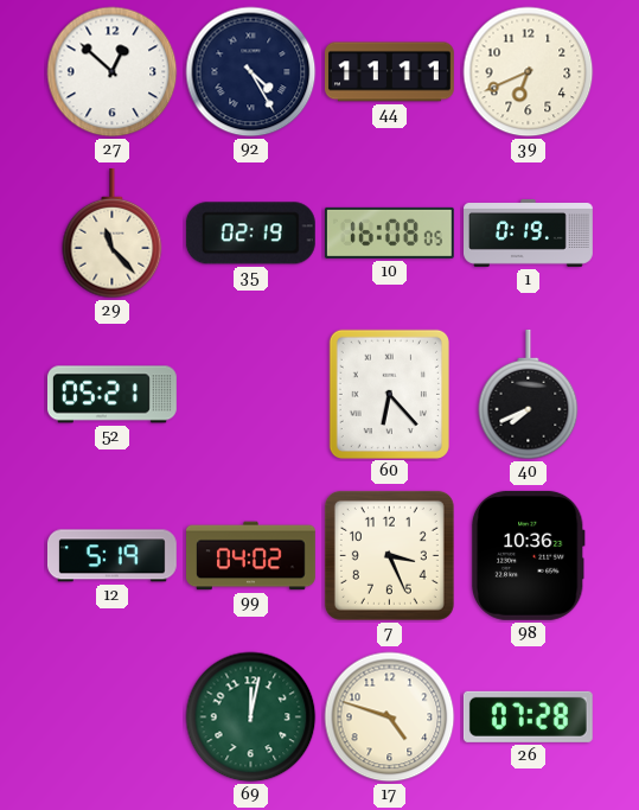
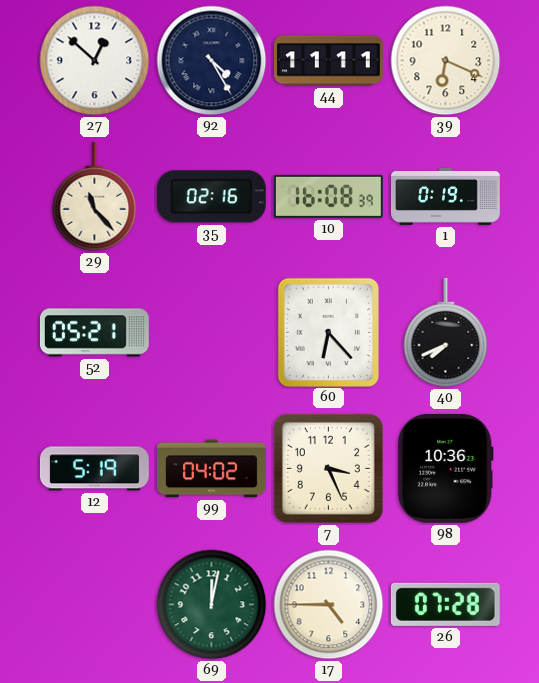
39: 6:41 -> 6:19
35: 02:19 -> 02:16
10: 16:08:05 -> 16:08:39
17: 4:48 -> 4:45
